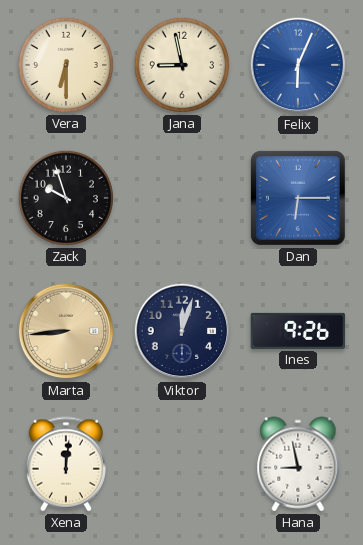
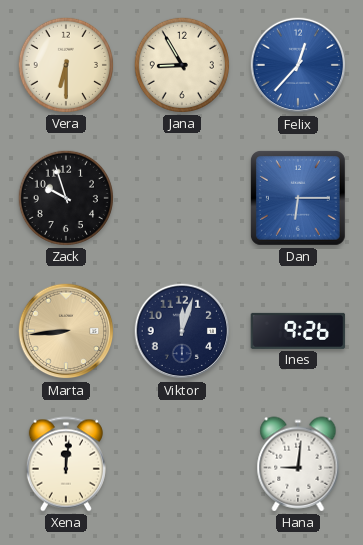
Jana: 8:58 -> 8:55
Felix: 6:04 -> 12:37
Hana: 8:58 -> 9:01
